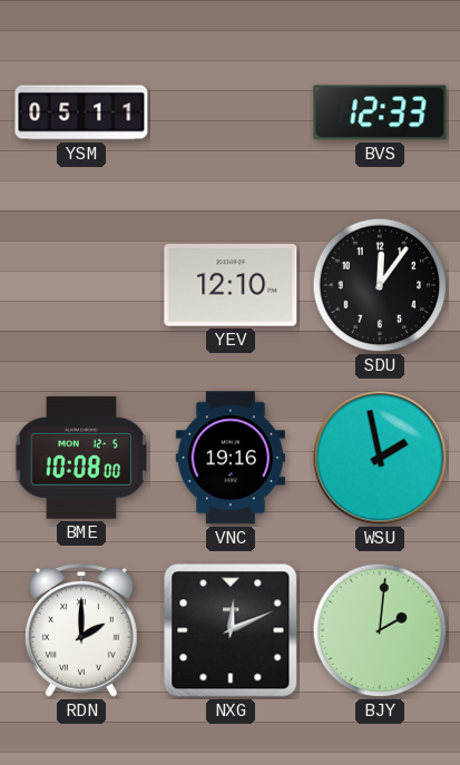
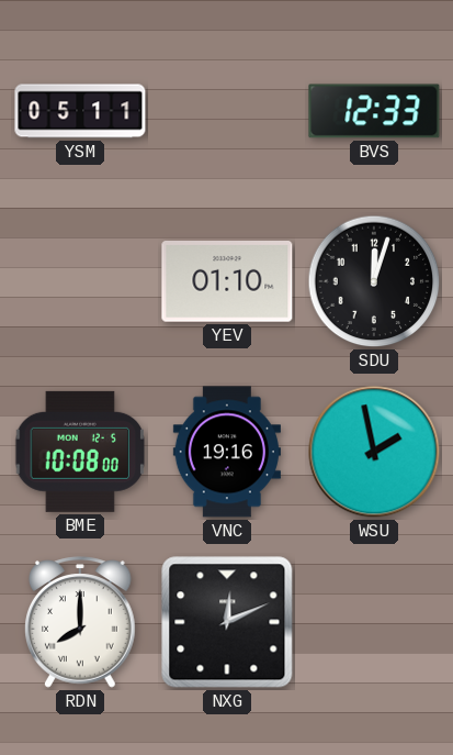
YEV: 12:10 -> 01:10
SDU: 12:06 -> 12:03
RDN: 2:00 -> 8:00
BJY: 2:01 -> none
